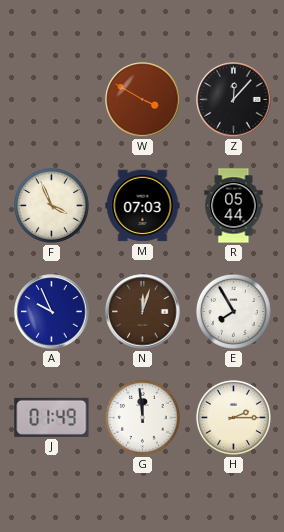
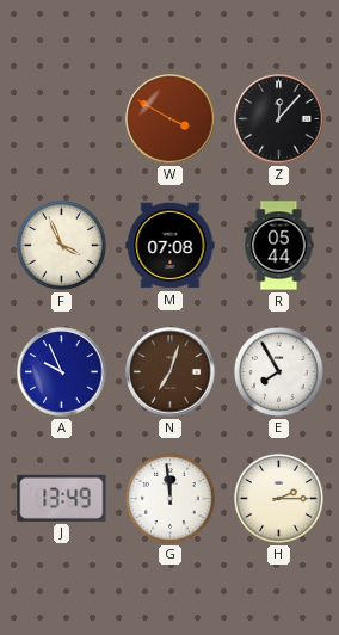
M: 07:03 -> 07:08
N: 12:03 -> 7:03
J: 01:49 -> 13:49
